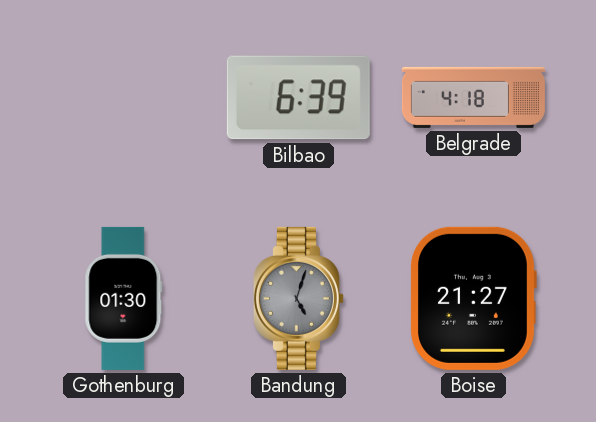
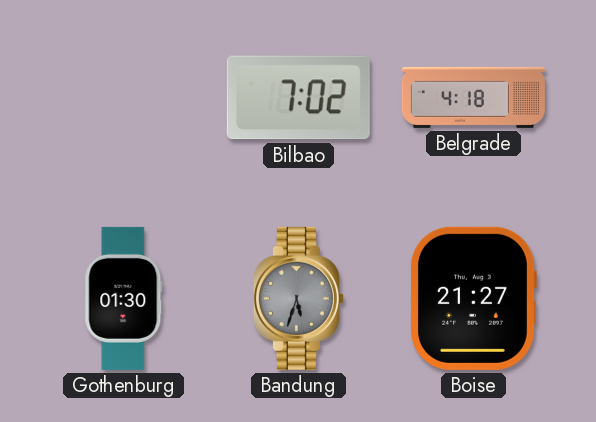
Bilbao: 6:39 -> 7:02
Bandung: 5:03 -> 5:33
